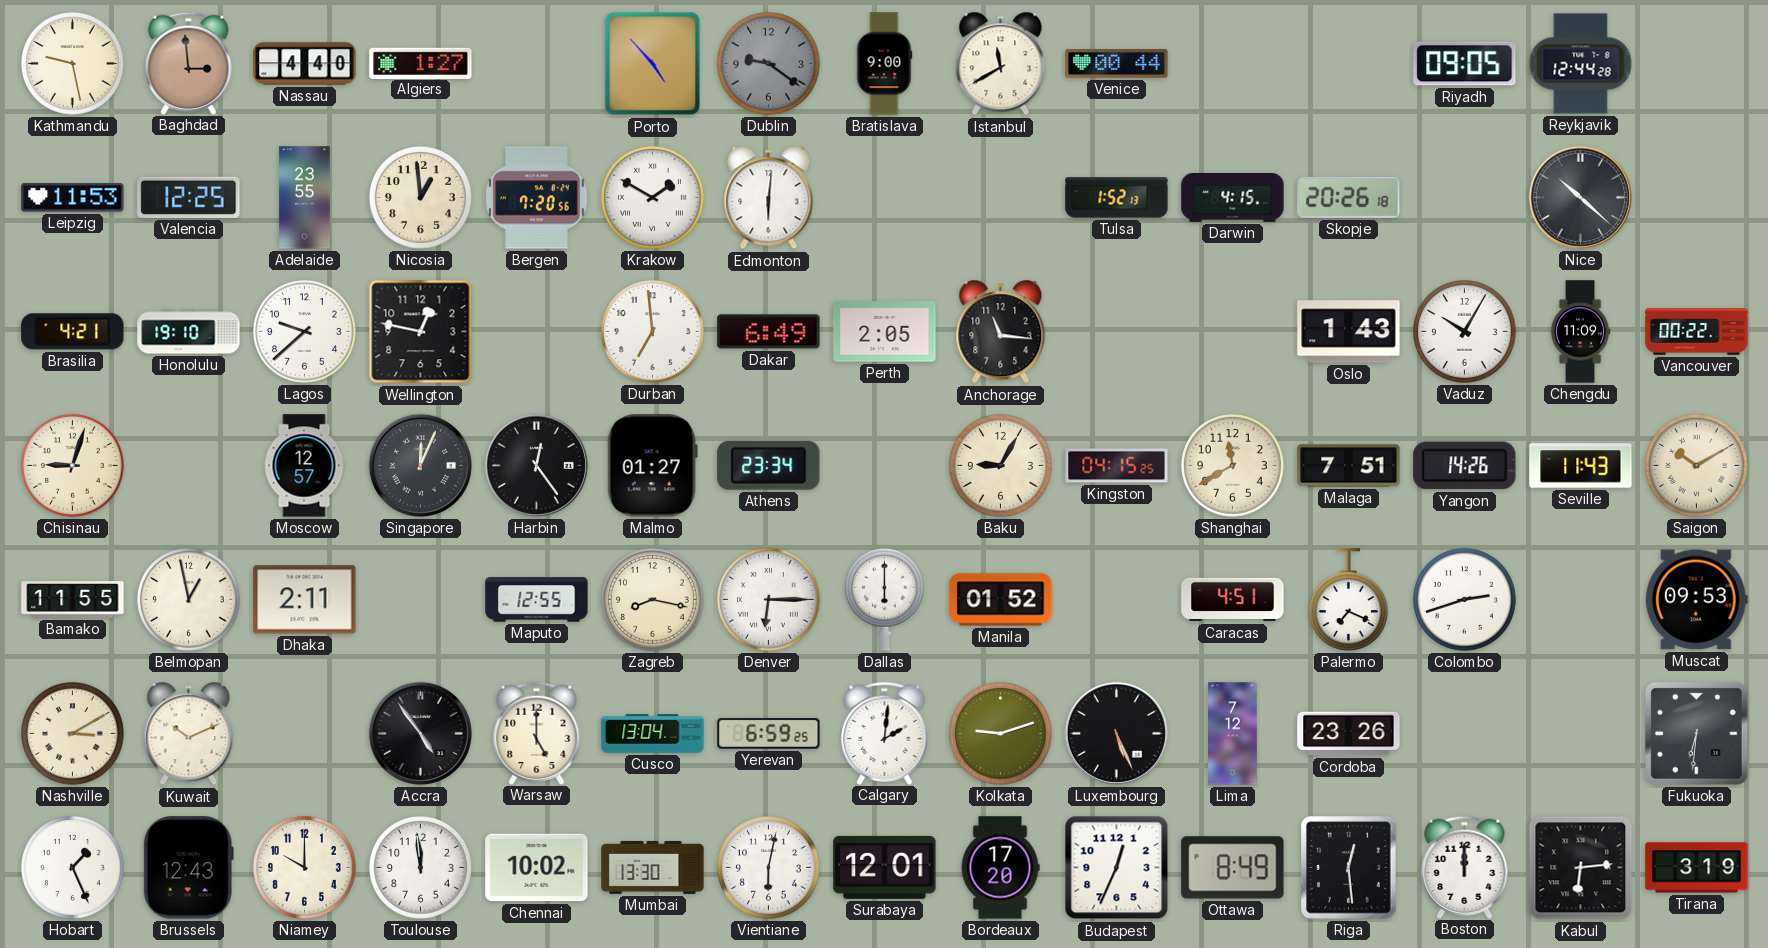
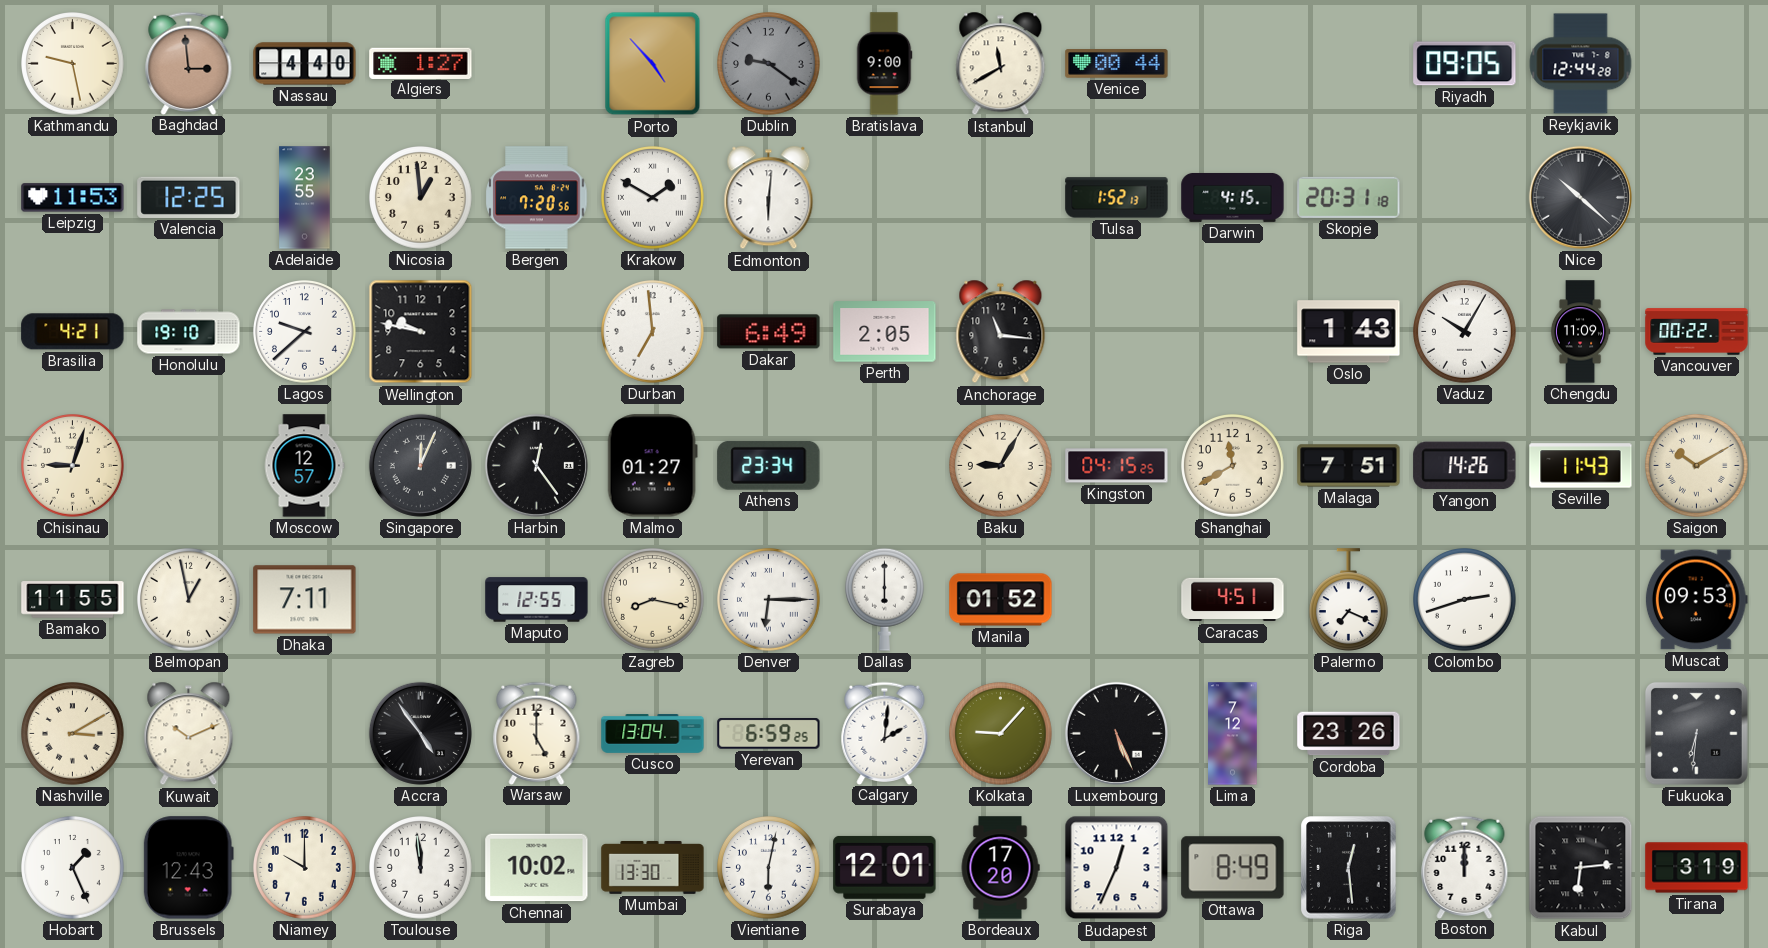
Skopje: 20:26 -> 20:31
Wellington: 12:47 -> 9:47
Dhaka: 2:11 -> 7:11
Kolkata: 9:12 -> 9:07
